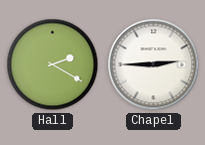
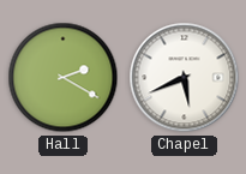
Chapel: 2:45 -> 5:41
